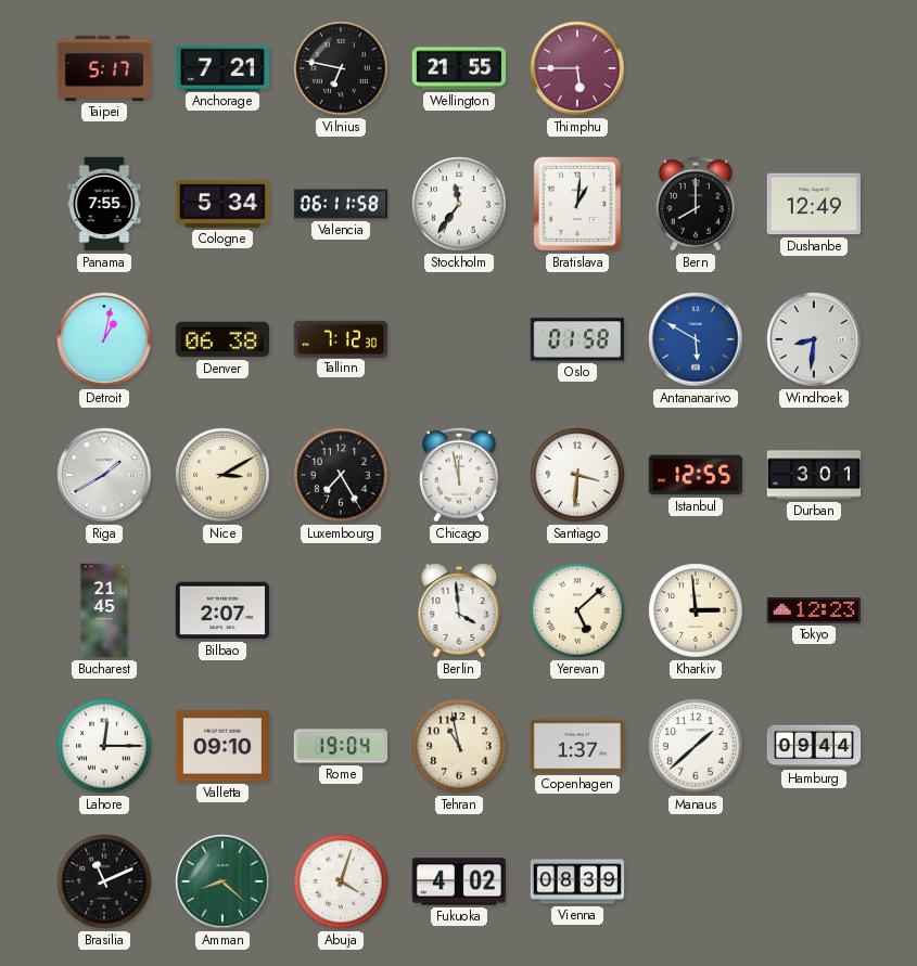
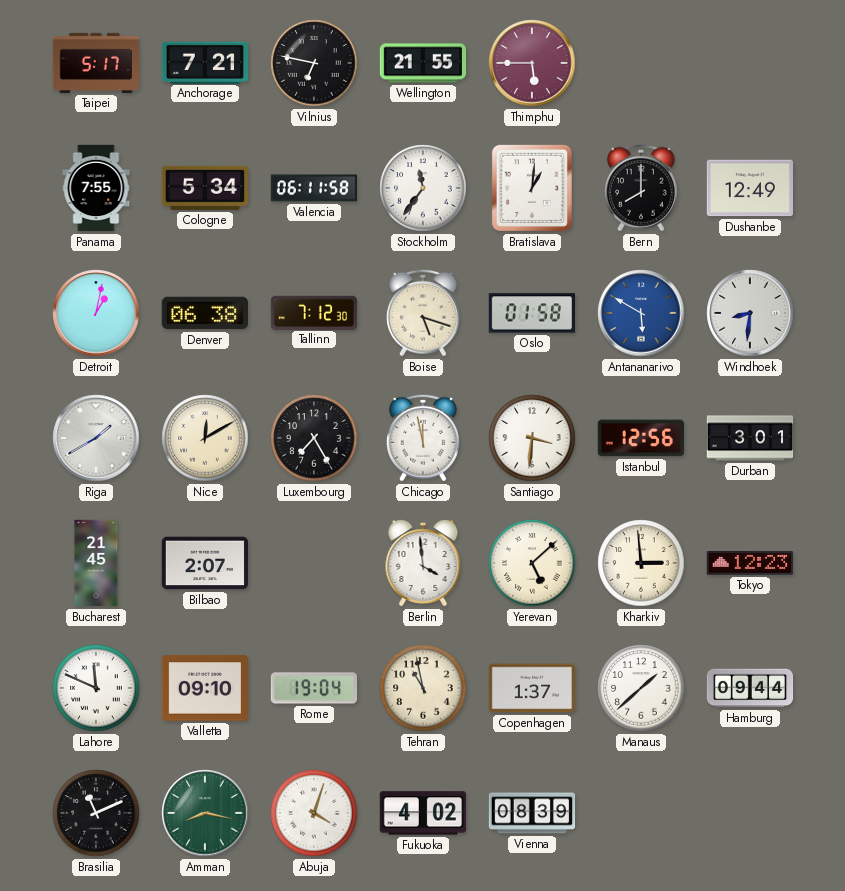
Boise: none -> 5:18
Nice: 3:10 -> 12:10
Istanbul: 12:55 -> 12:56
Lahore: 12:15 -> 11:49
Amman: 8:22 -> 8:17
